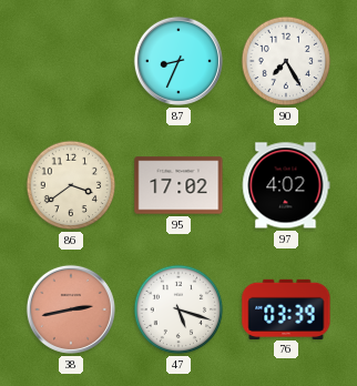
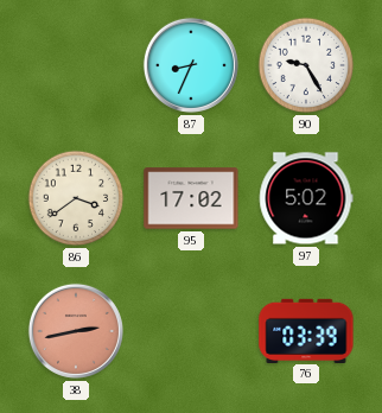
90: 7:25 -> 9:25
97: 4:02 -> 5:02
47: 5:18 -> none
